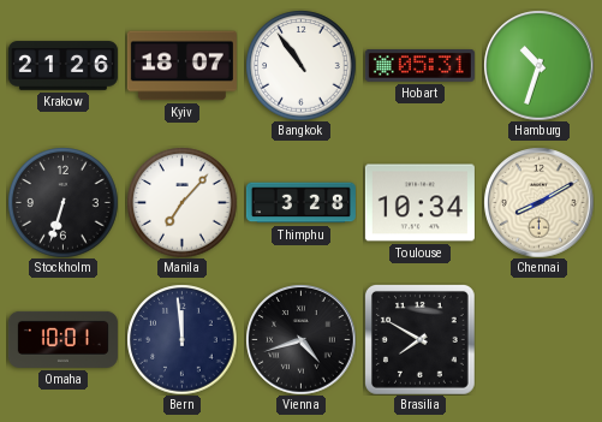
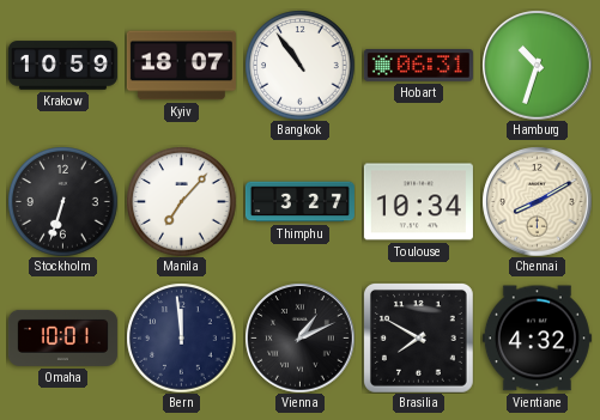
Krakow: 21:26 -> 10:59
Hobart: 05:31 -> 06:31
Thimphu: 3:28 -> 3:27
Vienna: 4:42 -> 1:11
Vientiane: none -> 4:32
